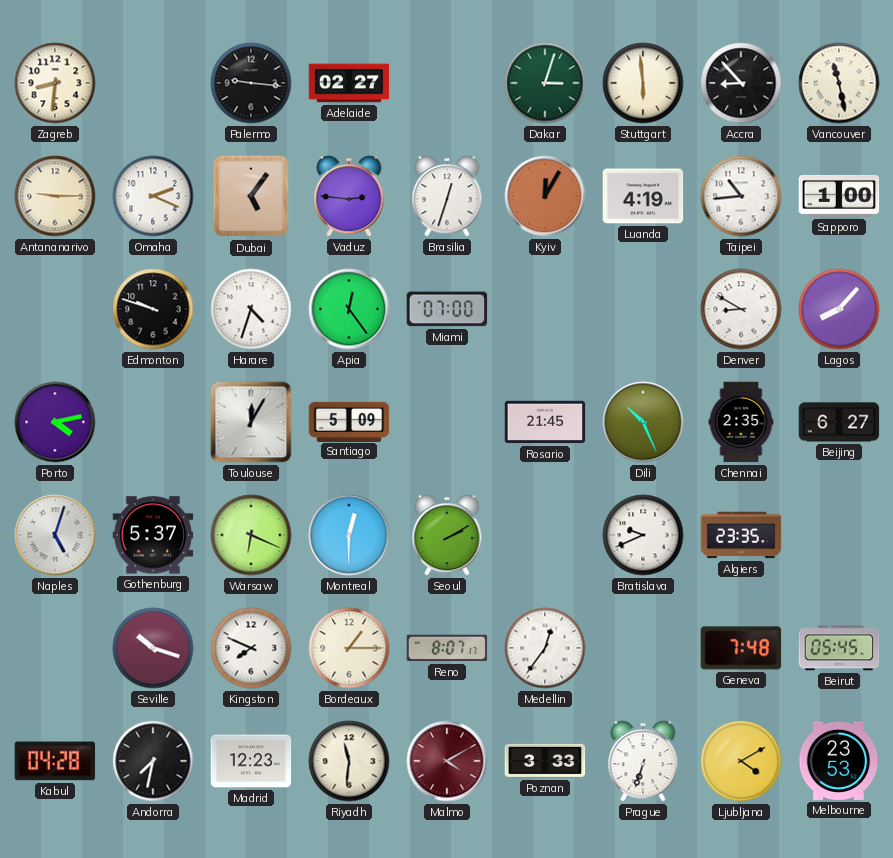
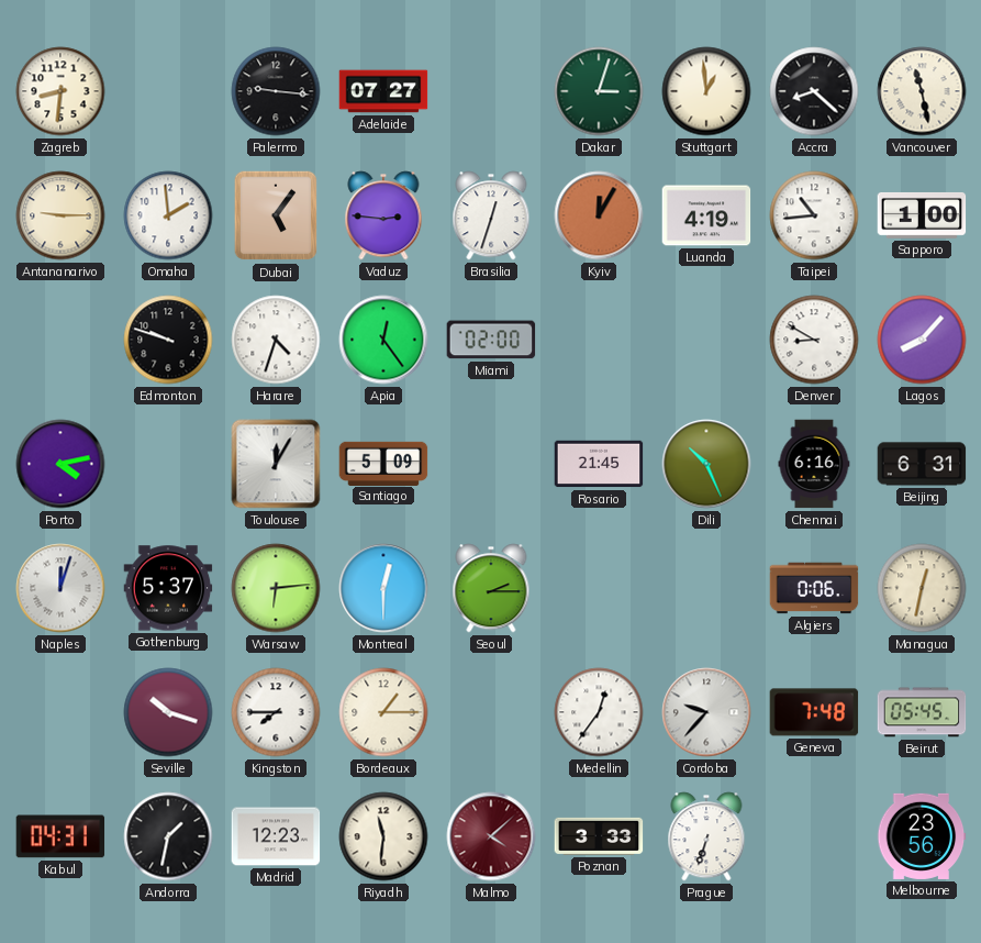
Adelaide: 02:27 -> 07:27
Stuttgart: 5:59 -> 12:59
Accra: 8:53 -> 8:22
Omaha: 2:19 -> 1:59
Miami: 07:00 -> 02:00
Chennai: 2:35 -> 6:16
Beijing: 6:27 -> 6:31
Naples: 5:03 -> 12:03
Warsaw: 6:19 -> 6:14
Seoul: 2:10 -> 2:15
Bratislava: 9:41 -> none
Algiers: 23:35 -> 0:06
Managua: none -> 12:32
Kingston: 7:49 -> 7:45
Reno: 8:07 -> none
Cordoba: none -> 9:37
Kabul: 04:28 -> 04:31
Andorra: 7:32 -> 1:32
Malmo: 4:10 -> 4:08
Ljubljana: 4:10 -> none
Melbourne: 23:53 -> 23:56
